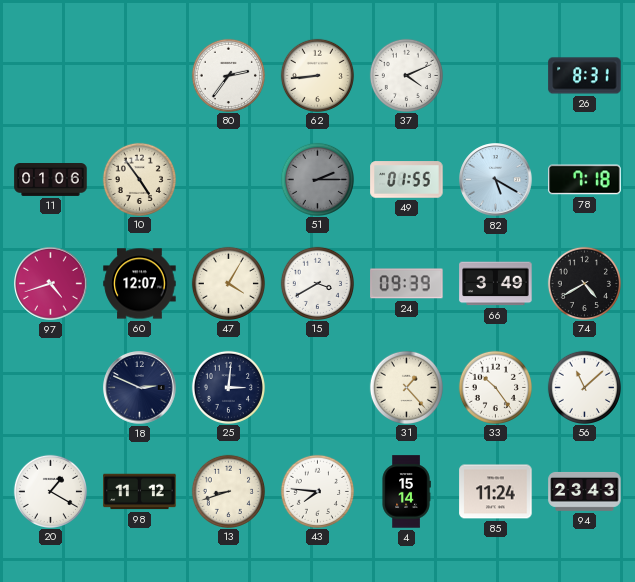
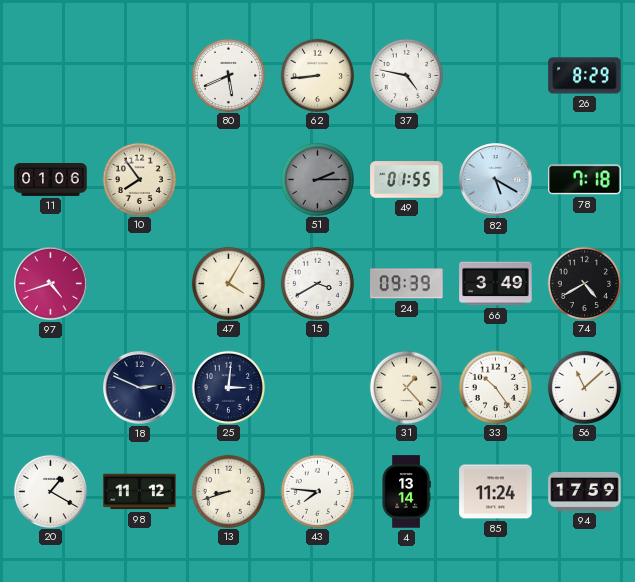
80: 2:36 -> 5:41
37: 4:11 -> 4:47
26: 8:31 -> 8:29
10: 4:54 -> 7:54
60: 12:07 -> none
4: 15:14 -> 13:14
94: 23:43 -> 17:59
